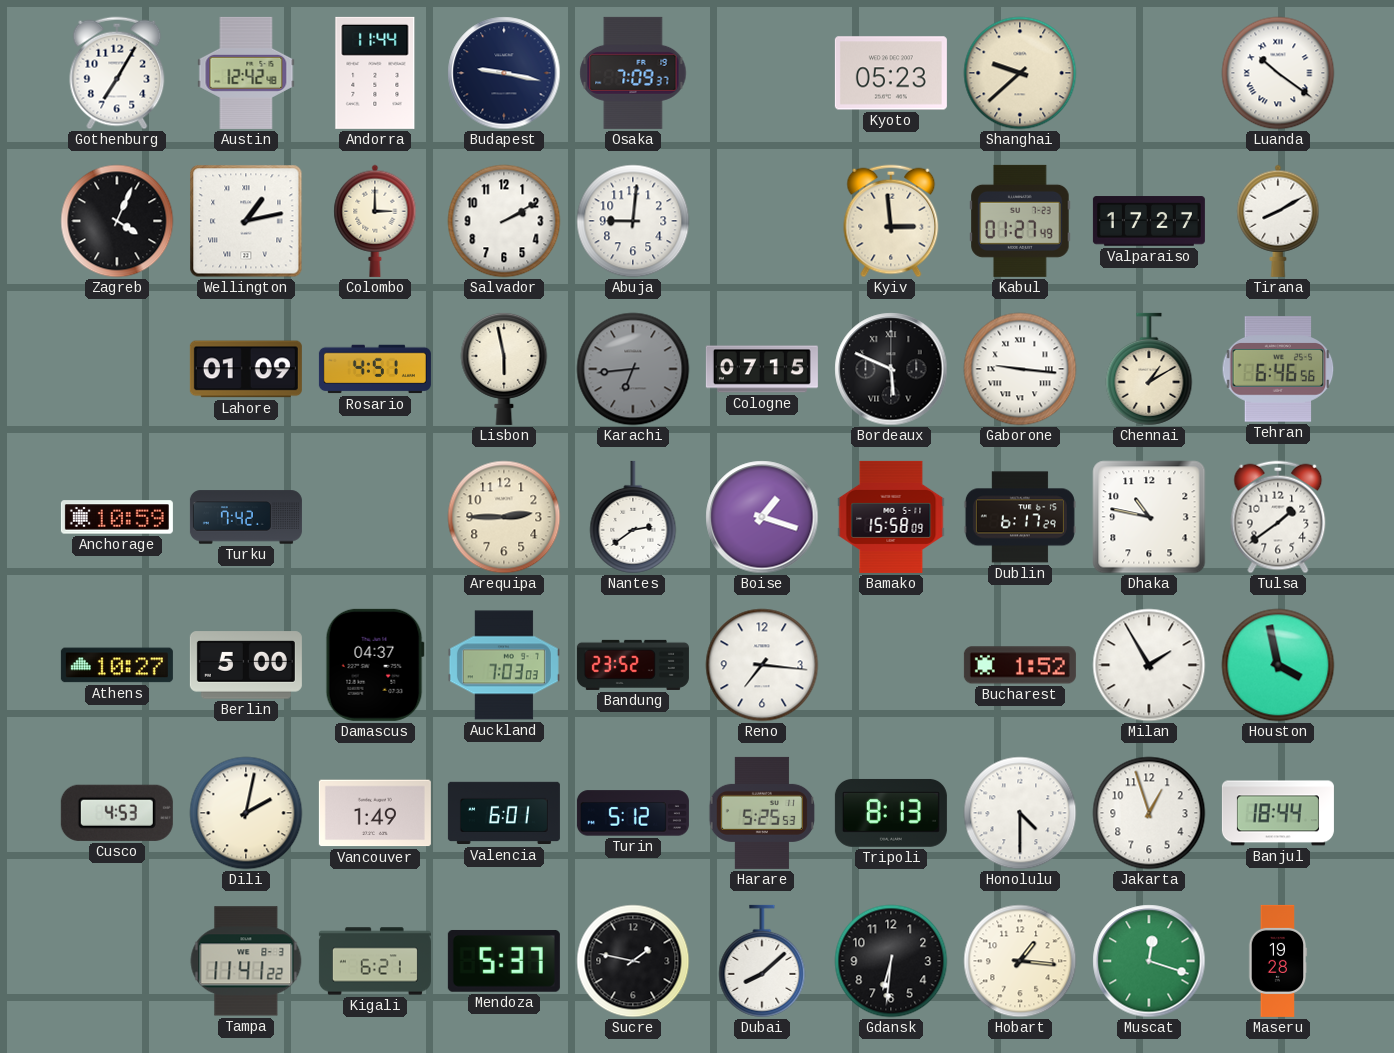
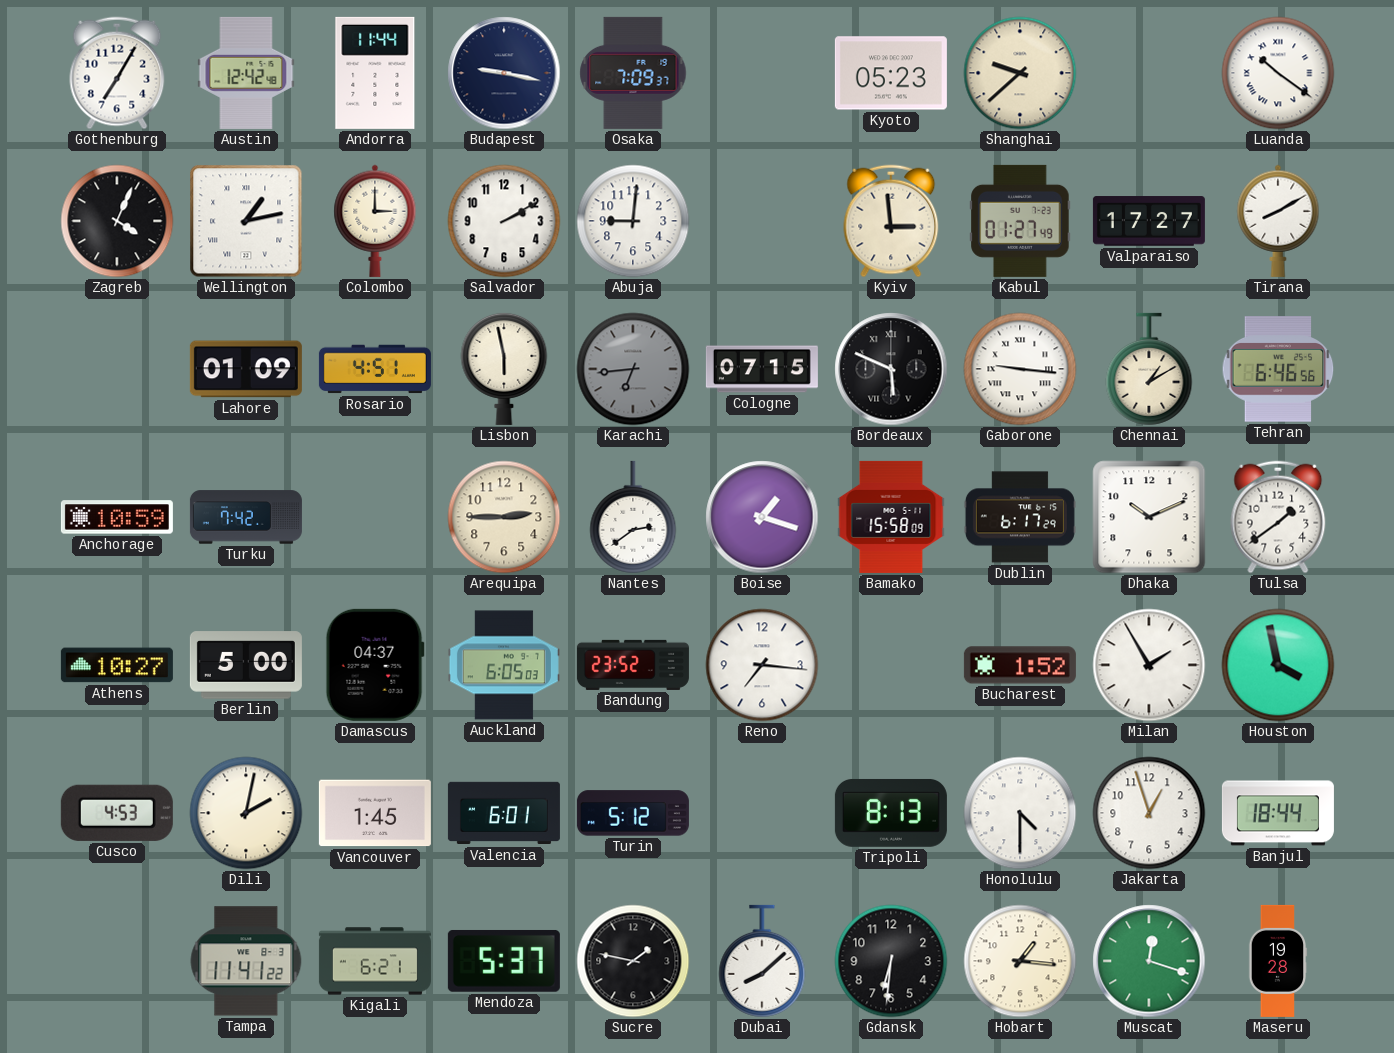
Dhaka: 10:47 -> 10:11
Auckland: 7:03 -> 6:05
Vancouver: 1:49 -> 1:45
Harare: 5:25 -> none
